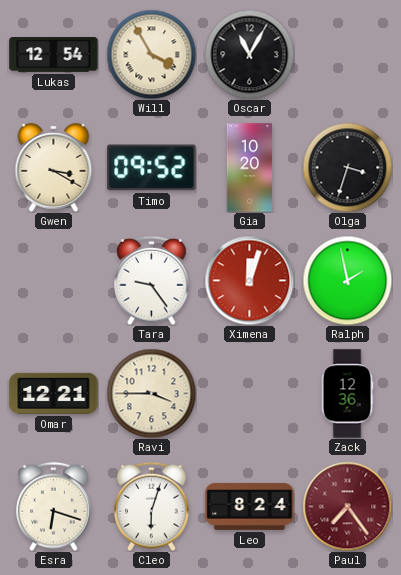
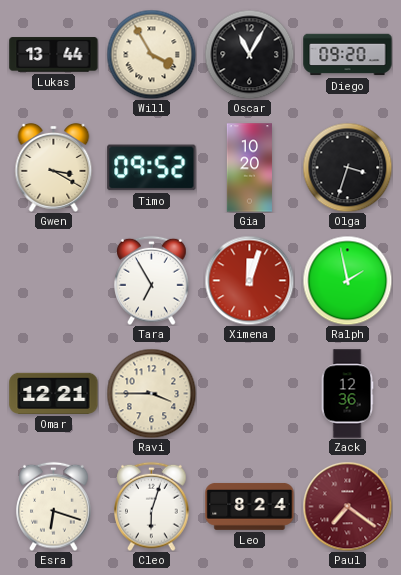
Lukas: 12:54 -> 13:44
Diego: none -> 09:20
Tara: 9:24 -> 6:55
Paul: 7:24 -> 7:21
